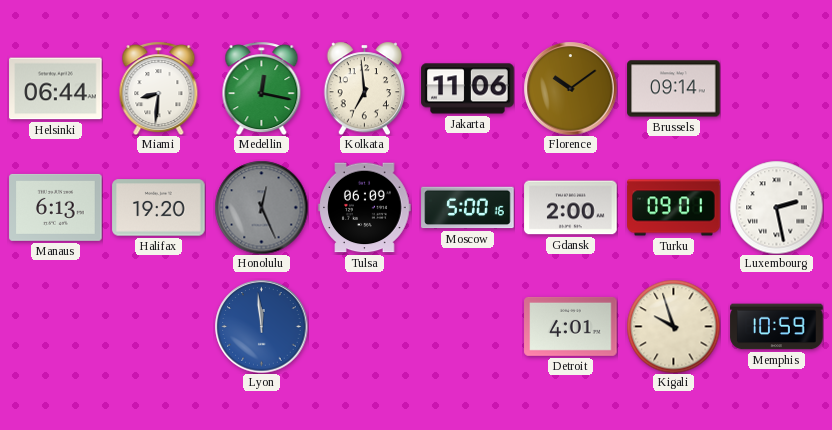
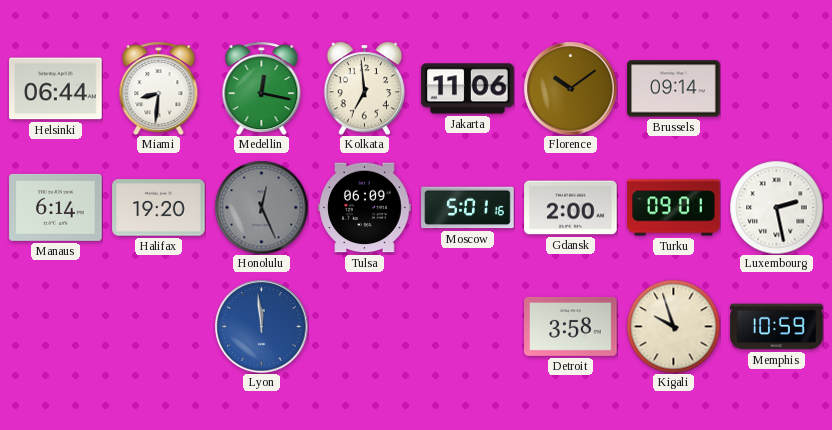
Manaus: 6:13 -> 6:14
Moscow: 5:00 -> 5:01
Detroit: 4:01 -> 3:58
